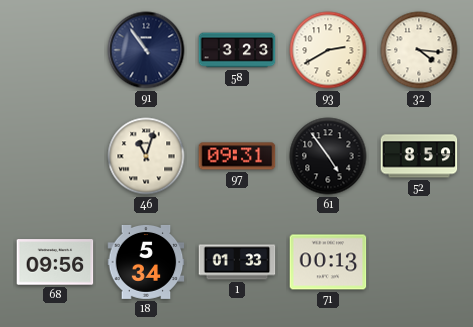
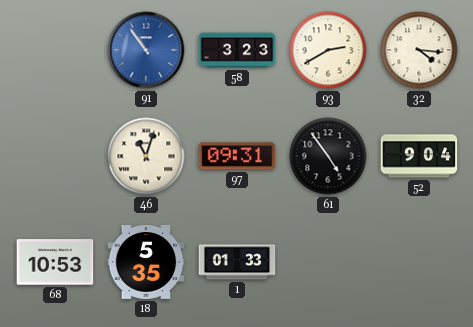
91 dial: navy -> blue
52: 8:59 -> 9:04
68: 09:56 -> 10:53
18: 5:34 -> 5:35
71: 00:13 -> none
